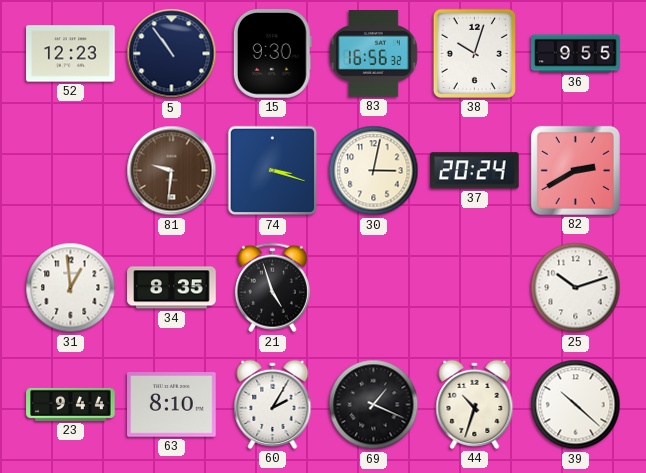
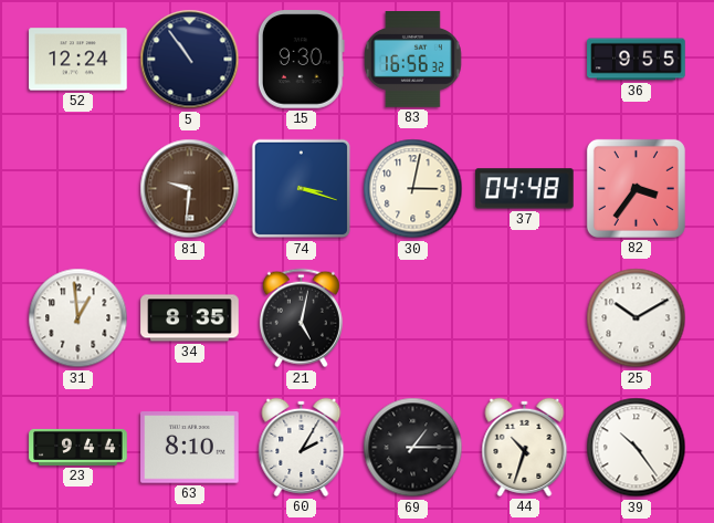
52: 12:23 -> 12:24
38: 10:03 -> none
37: 20:24 -> 04:48
82: 2:40 -> 3:36
21: 4:57 -> 5:02
25: 10:12 -> 10:10
69: 1:19 -> 1:15
39: 10:22 -> 10:24
